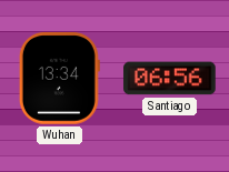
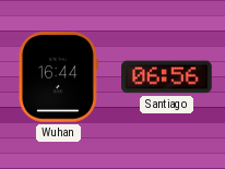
Wuhan: 13:34 -> 16:44
